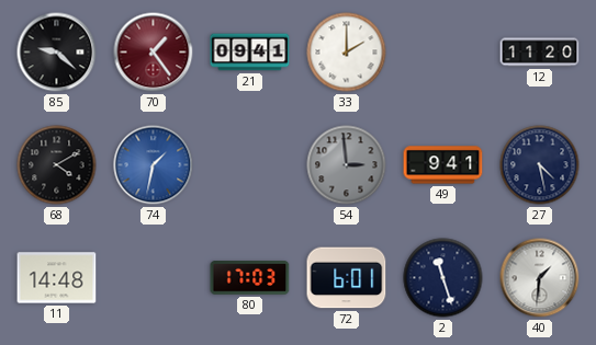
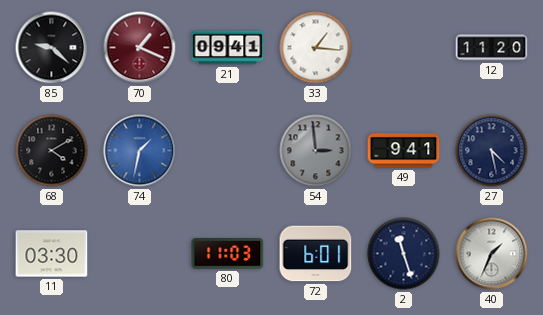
70: 1:24 -> 1:19
33: 2:00 -> 1:16
11: 14:48 -> 03:30
80: 17:03 -> 11:03
40: 1:31 -> 1:34
